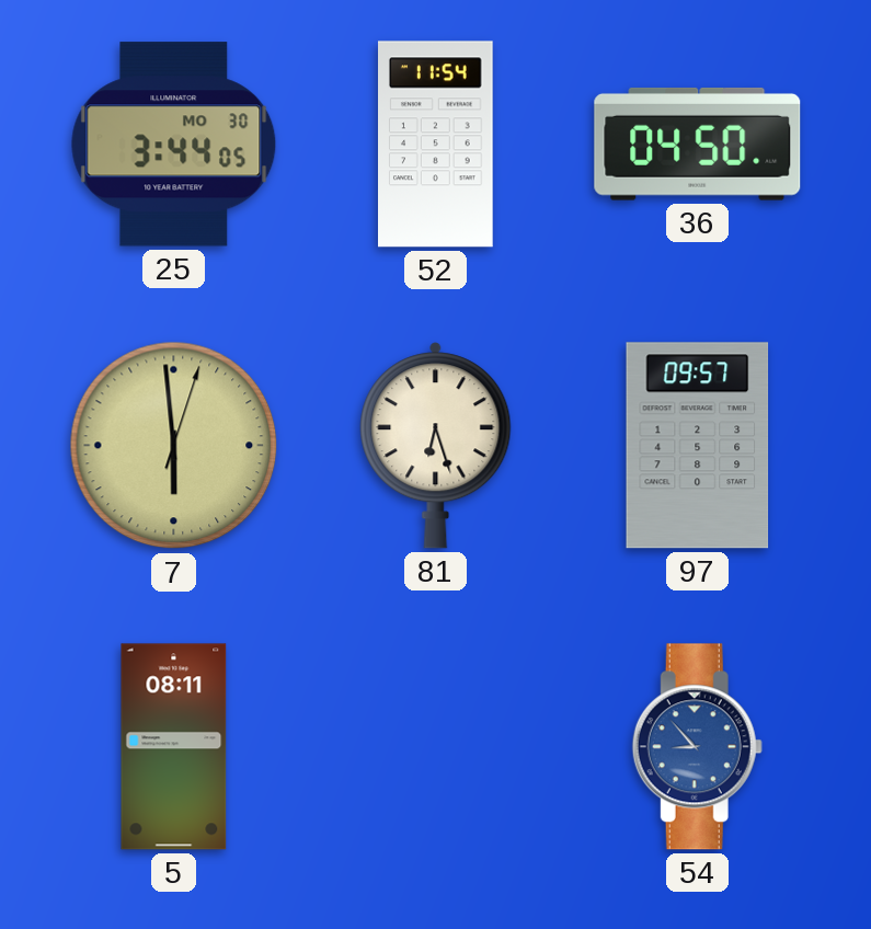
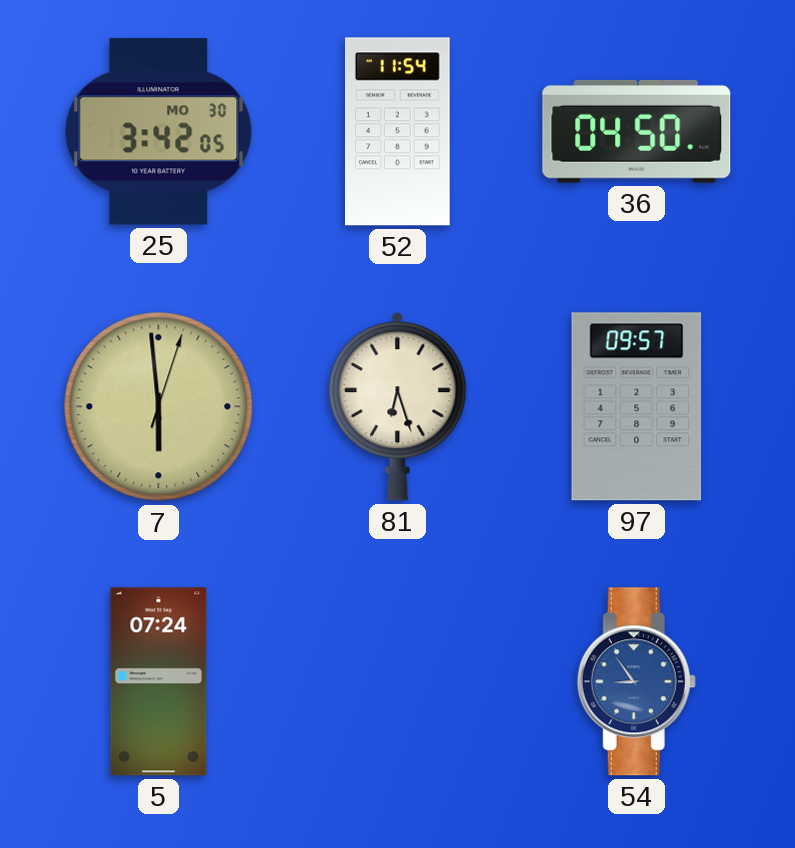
25: 3:44 -> 3:42
5: 08:11 -> 07:24
54: 8:53 -> 8:54
